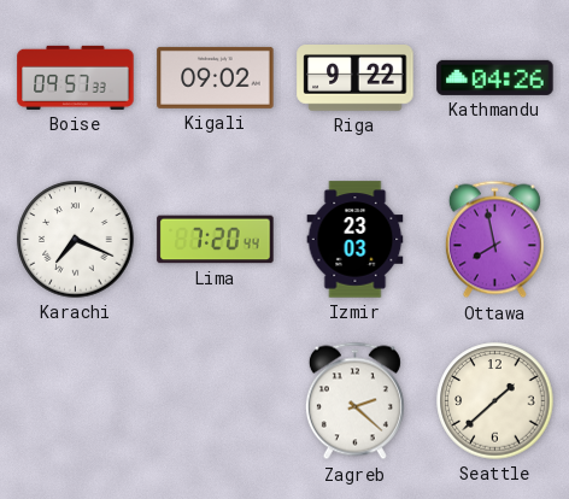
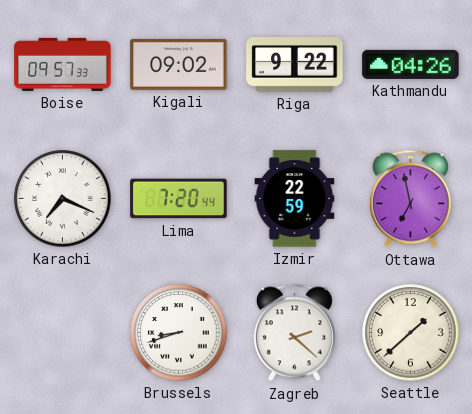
Izmir: 23:03 -> 22:59
Ottawa: 7:58 -> 6:58
Brussels: none -> 8:42
